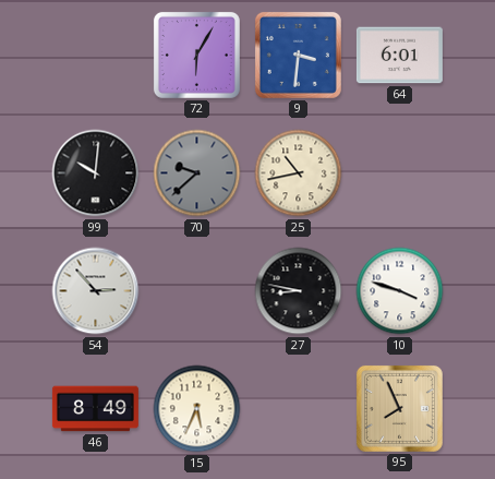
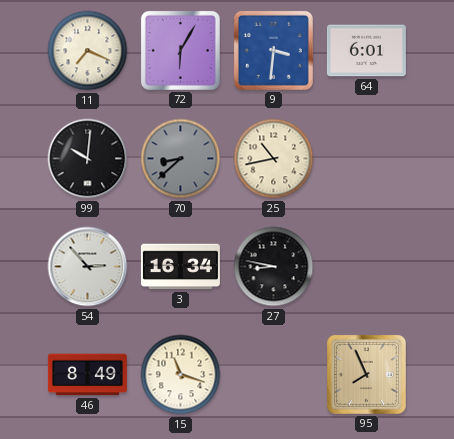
11: none -> 7:19
70: 9:38 -> 8:38
3: none -> 16:34
10: 3:48 -> none
15: 5:34 -> 11:18
